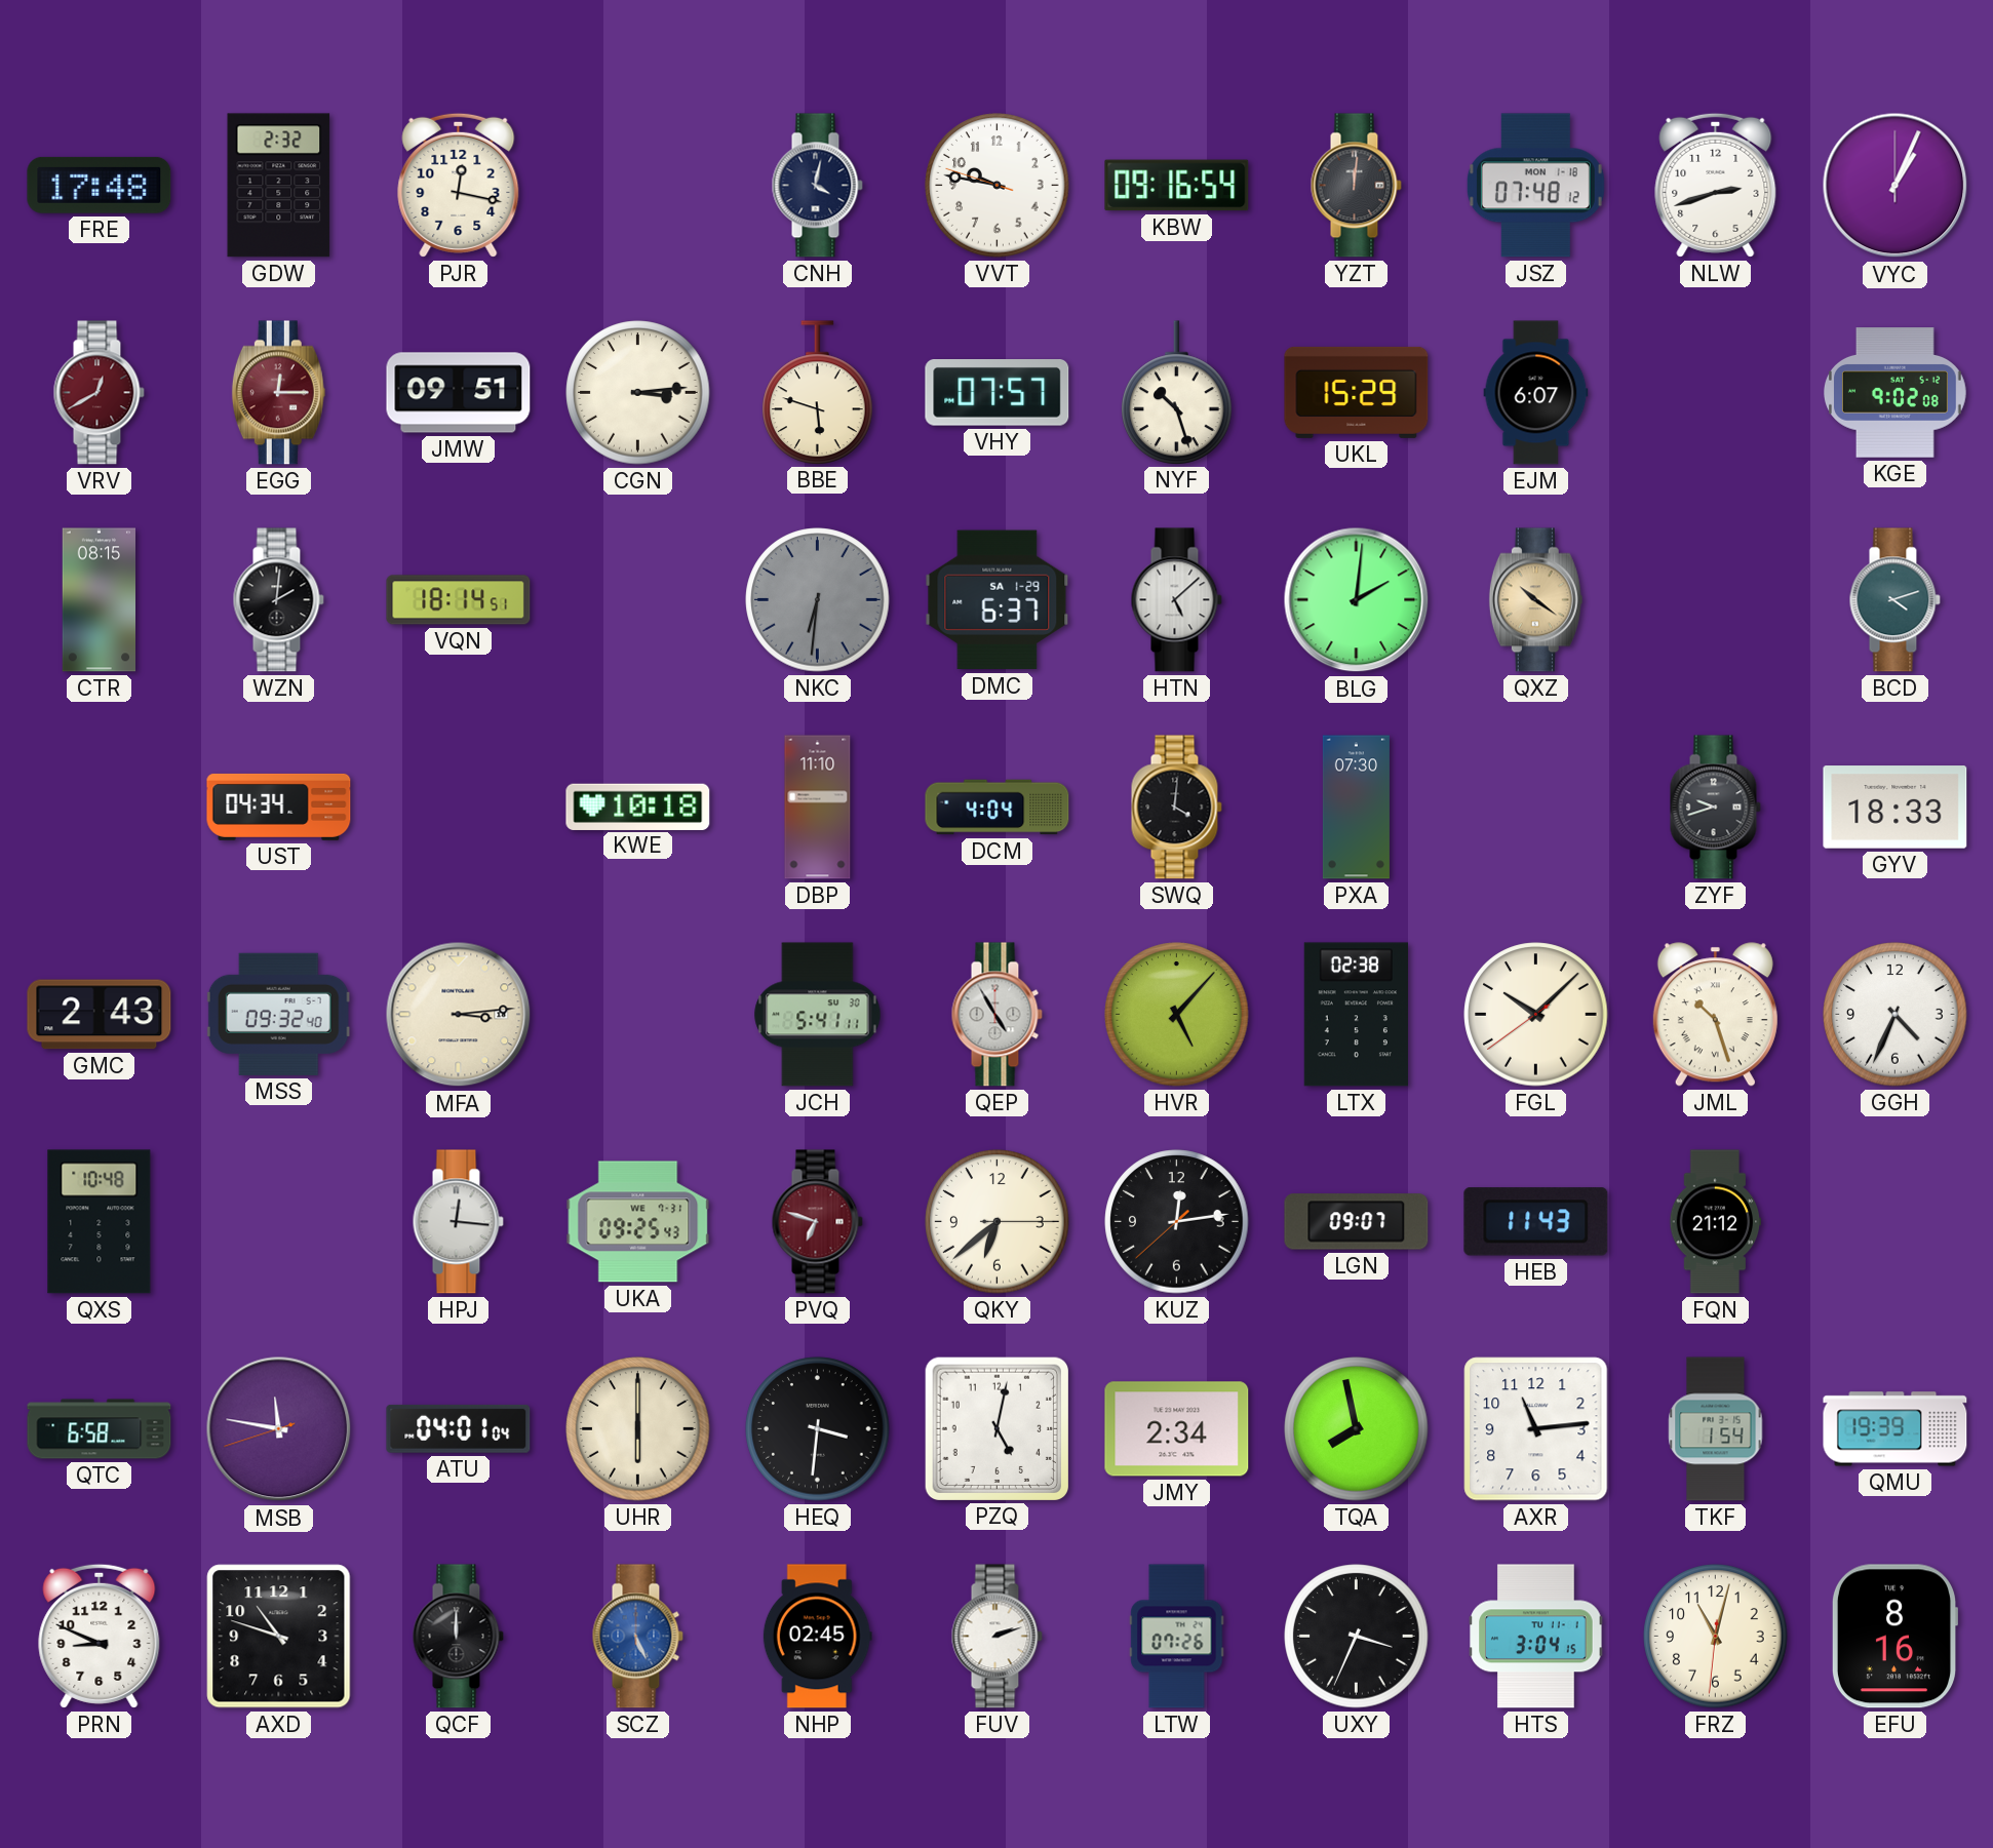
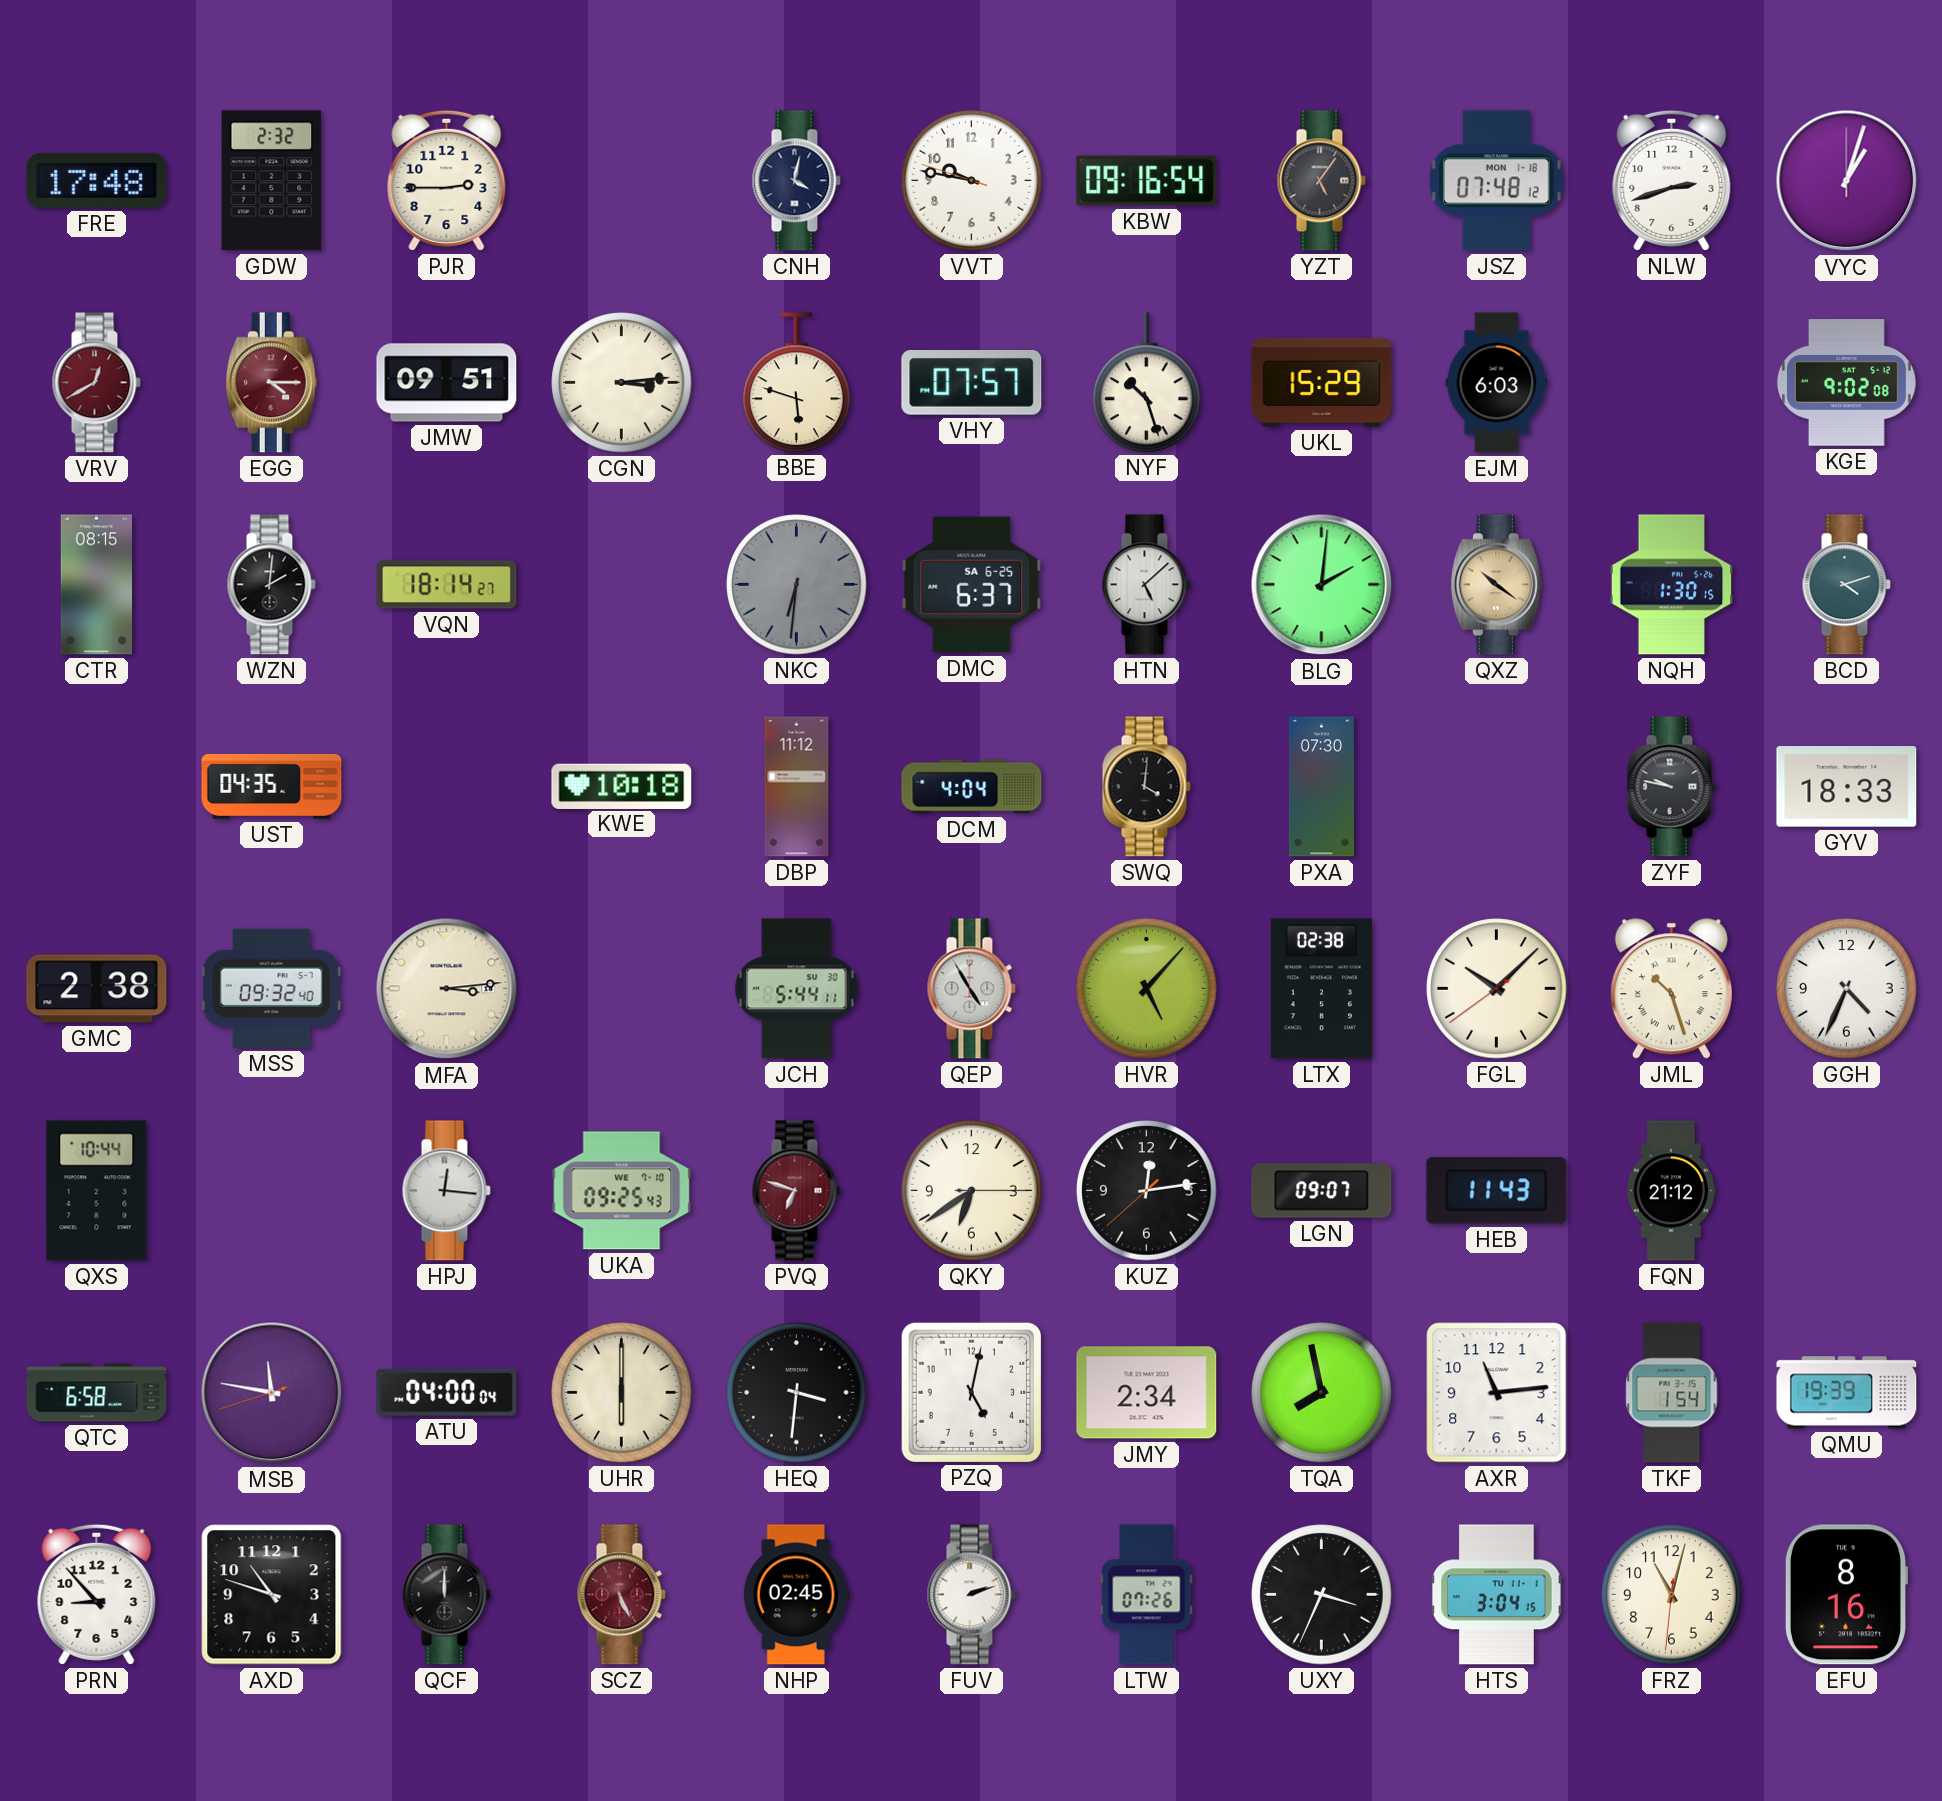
PJR: 12:17 -> 2:45
YZT: 12:01 -> 5:06
VYC: 1:04 -> 1:03
EGG: 12:15 -> 4:15
EJM: 6:07 -> 6:03
VQN: 18:14:51 -> 18:14:27
DMC date: SA 1-29 -> SA 6-25
NQH: none -> 1:30
UST: 04:34 -> 04:35
DBP: 11:10 -> 11:12
ZYF: 9:42 -> 9:47
GMC: 2:43 -> 2:38
JCH: 5:41 -> 5:44
QXS: 10:48 -> 10:44
UKA date: WE 7-31 -> WE 7-10
QKY: 6:38 -> 6:39
ATU: 04:01 -> 04:00
PRN: 8:49 -> 8:53
SCZ dial: blue -> burgundy
